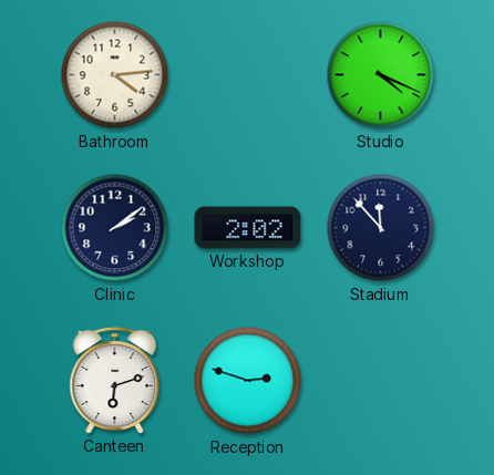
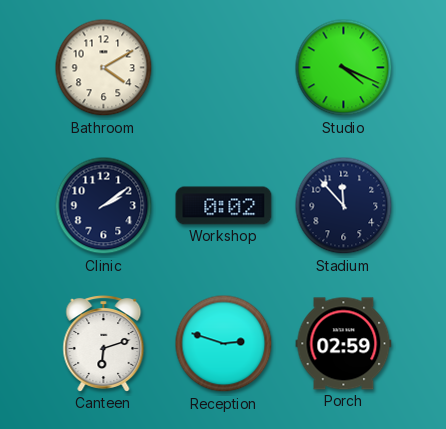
Bathroom: 4:14 -> 4:10
Workshop: 2:02 -> 0:02
Porch: none -> 02:59
